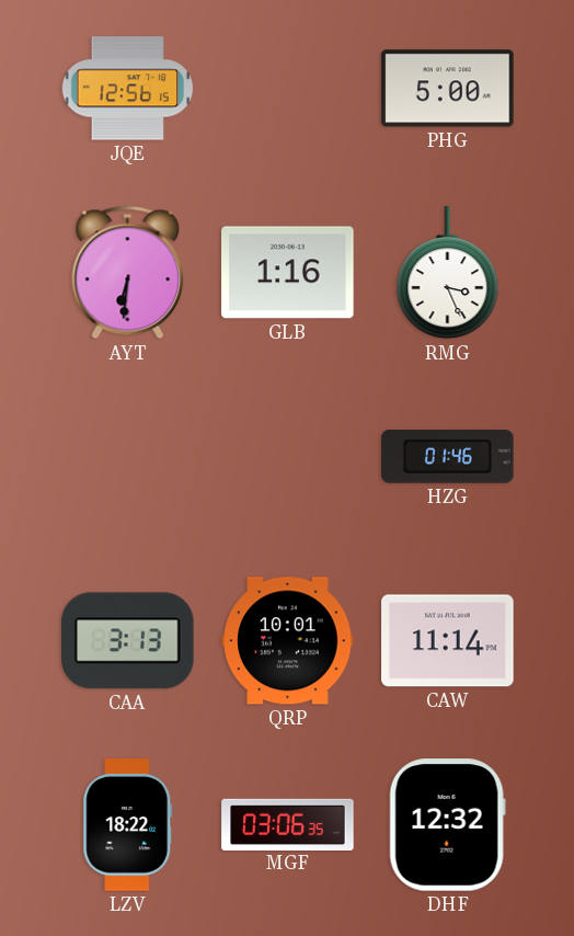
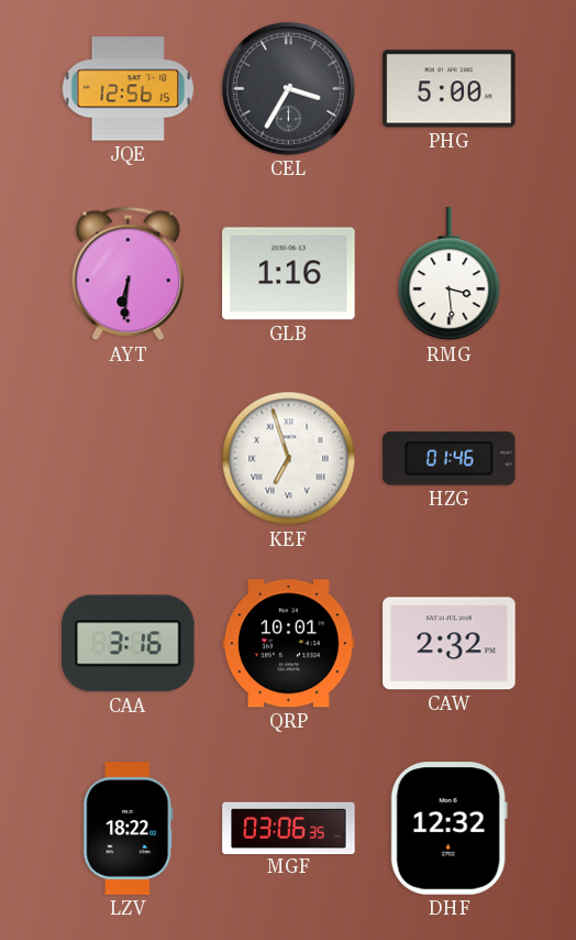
CEL: none -> 3:35
RMG: 3:26 -> 3:29
KEF: none -> 6:57
CAA: 3:13 -> 3:16
CAW: 11:14 -> 2:32
